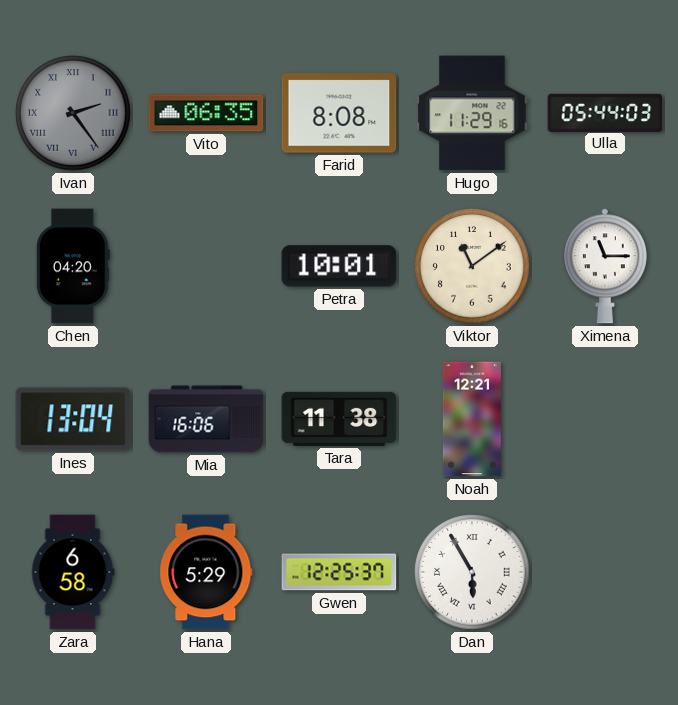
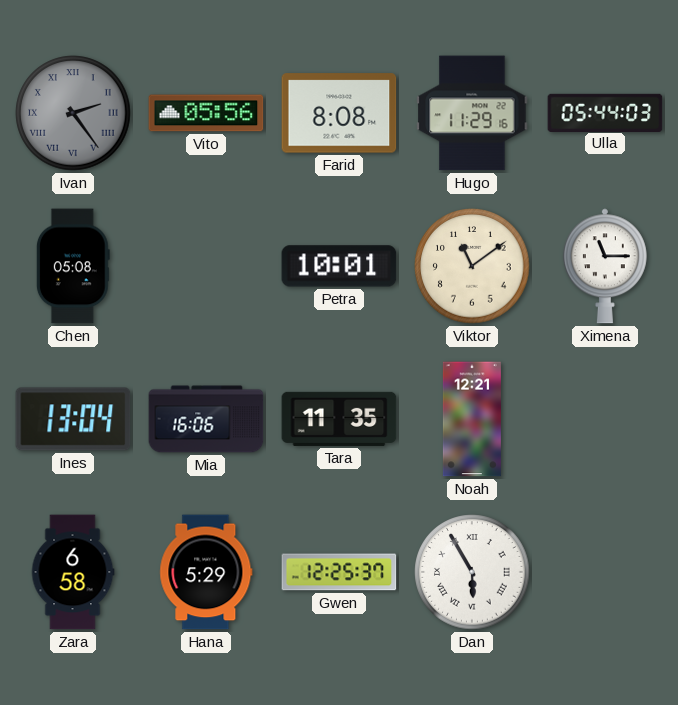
Vito: 06:35 -> 05:56
Chen: 04:20 -> 05:08
Tara: 11:38 -> 11:35
